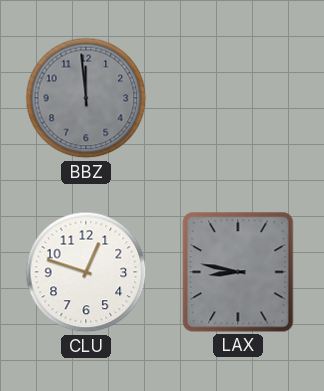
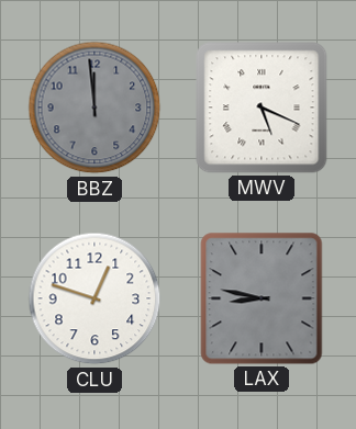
MWV: none -> 5:19
